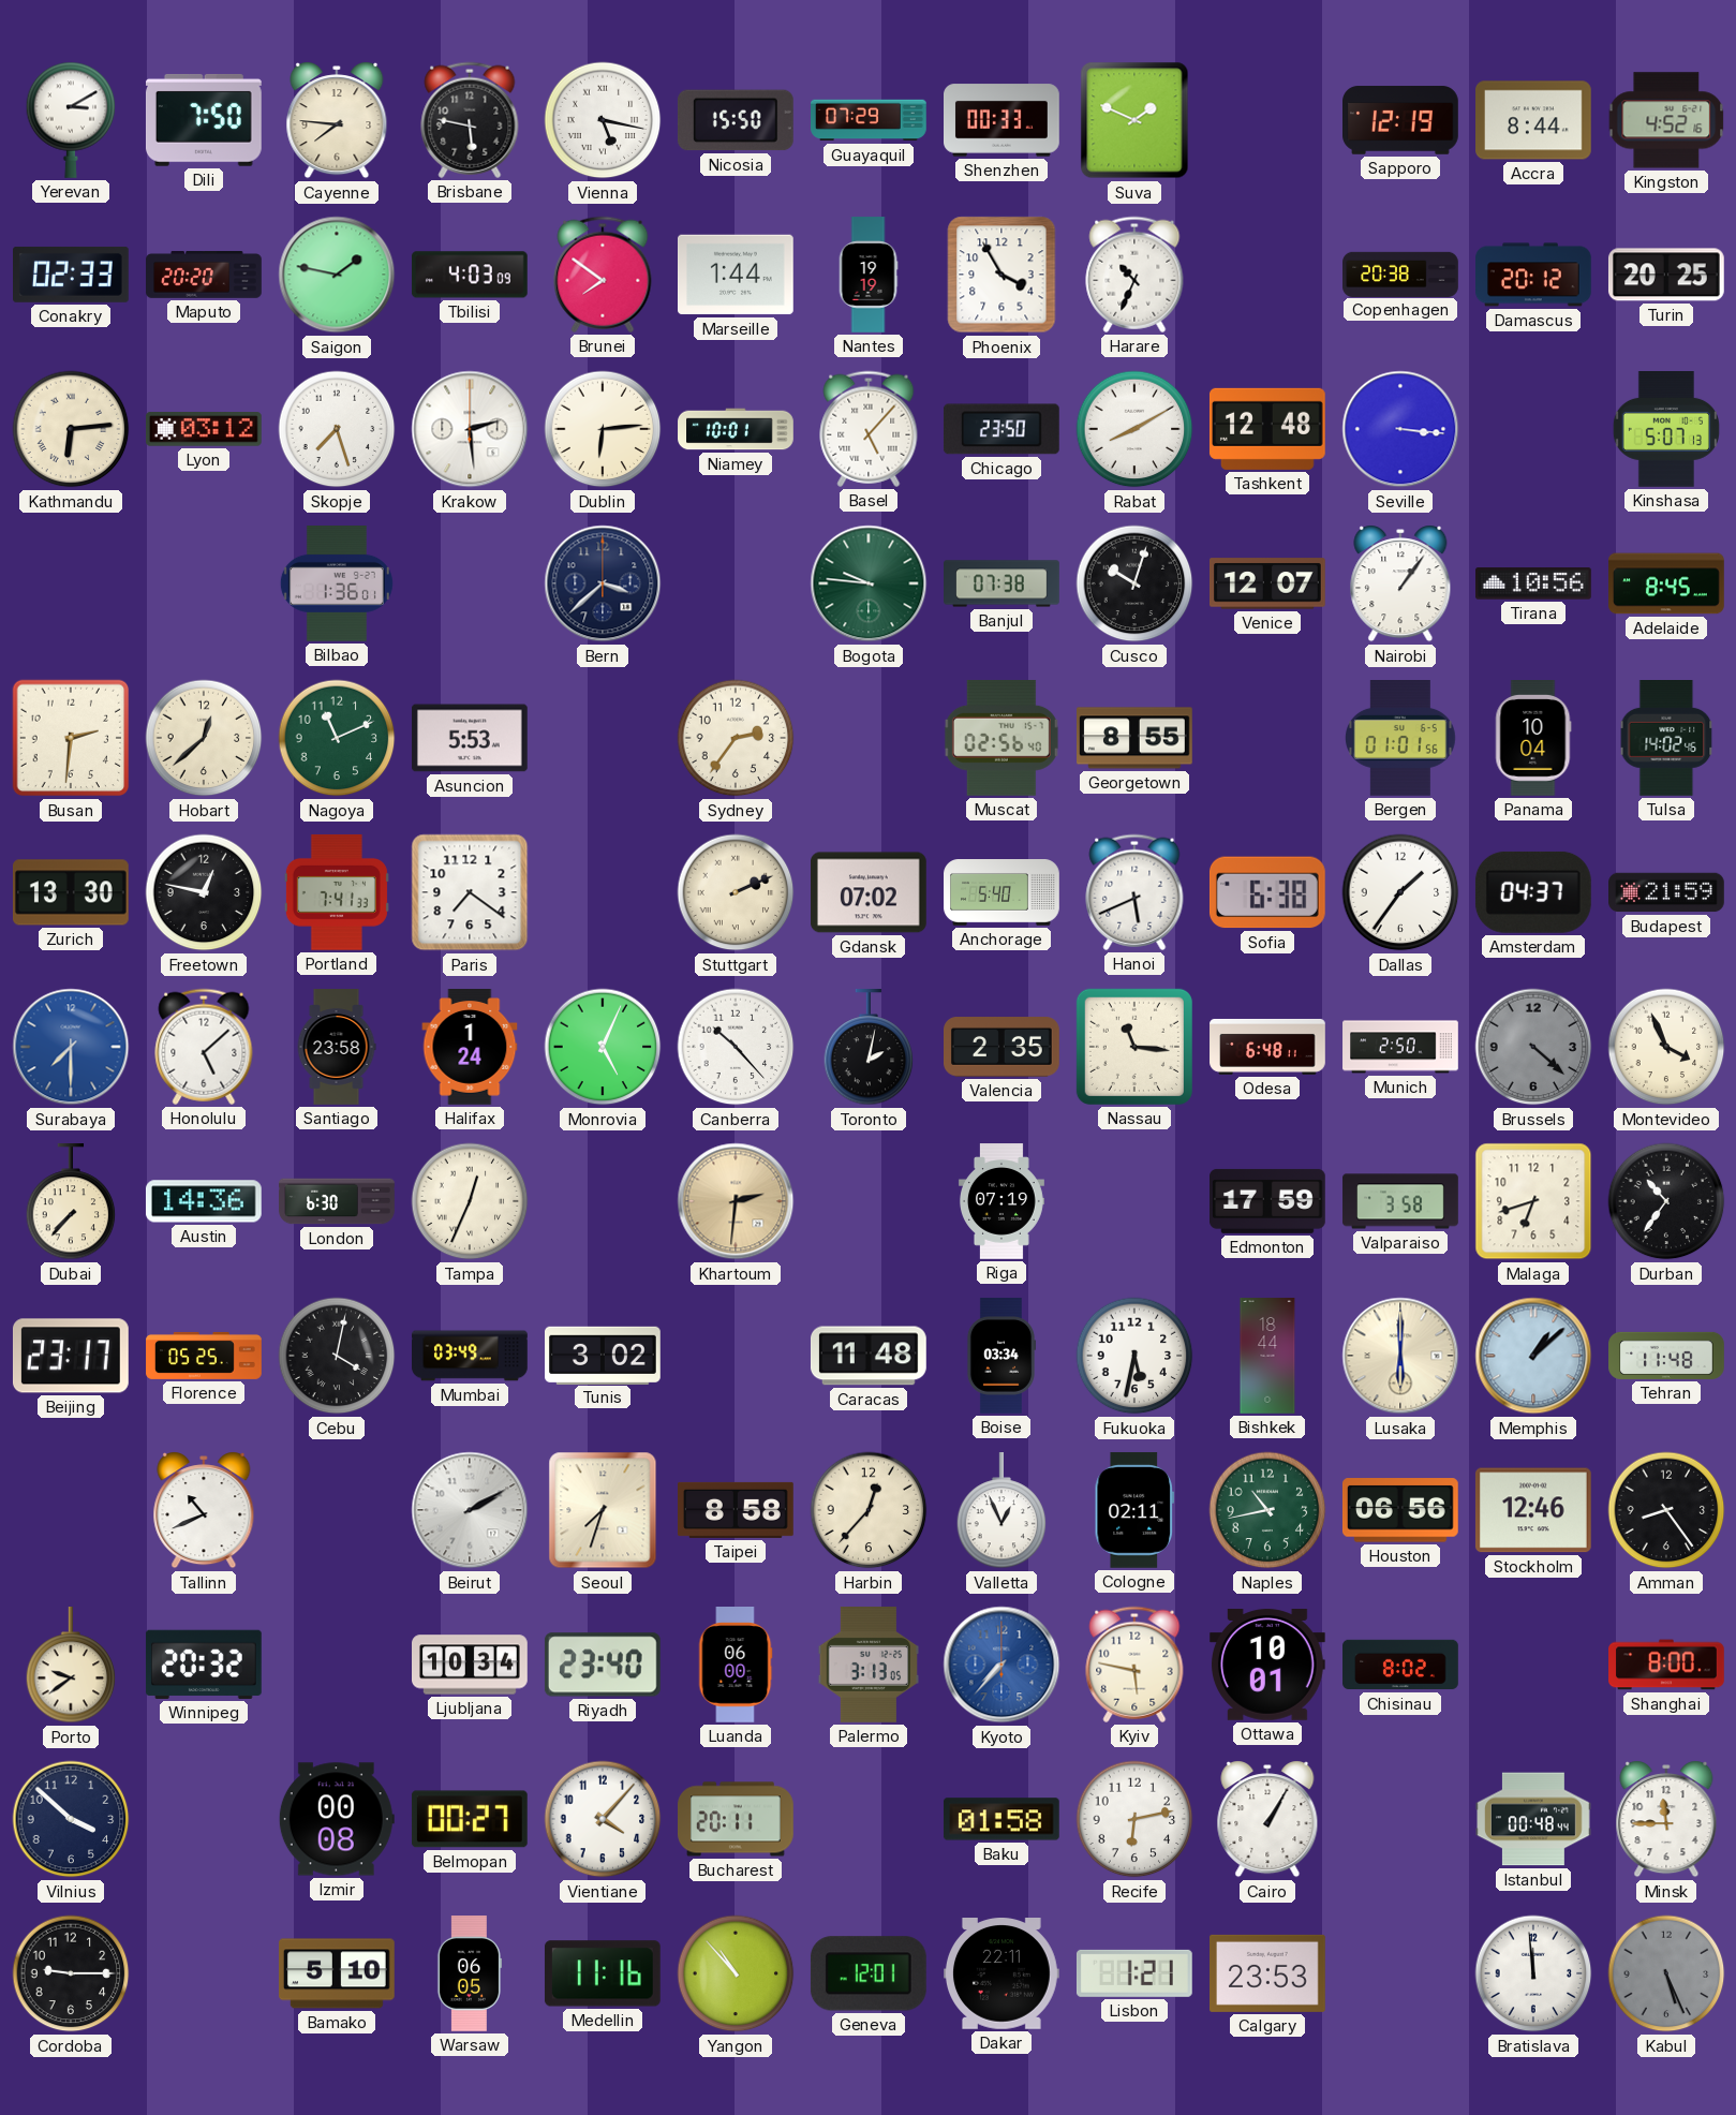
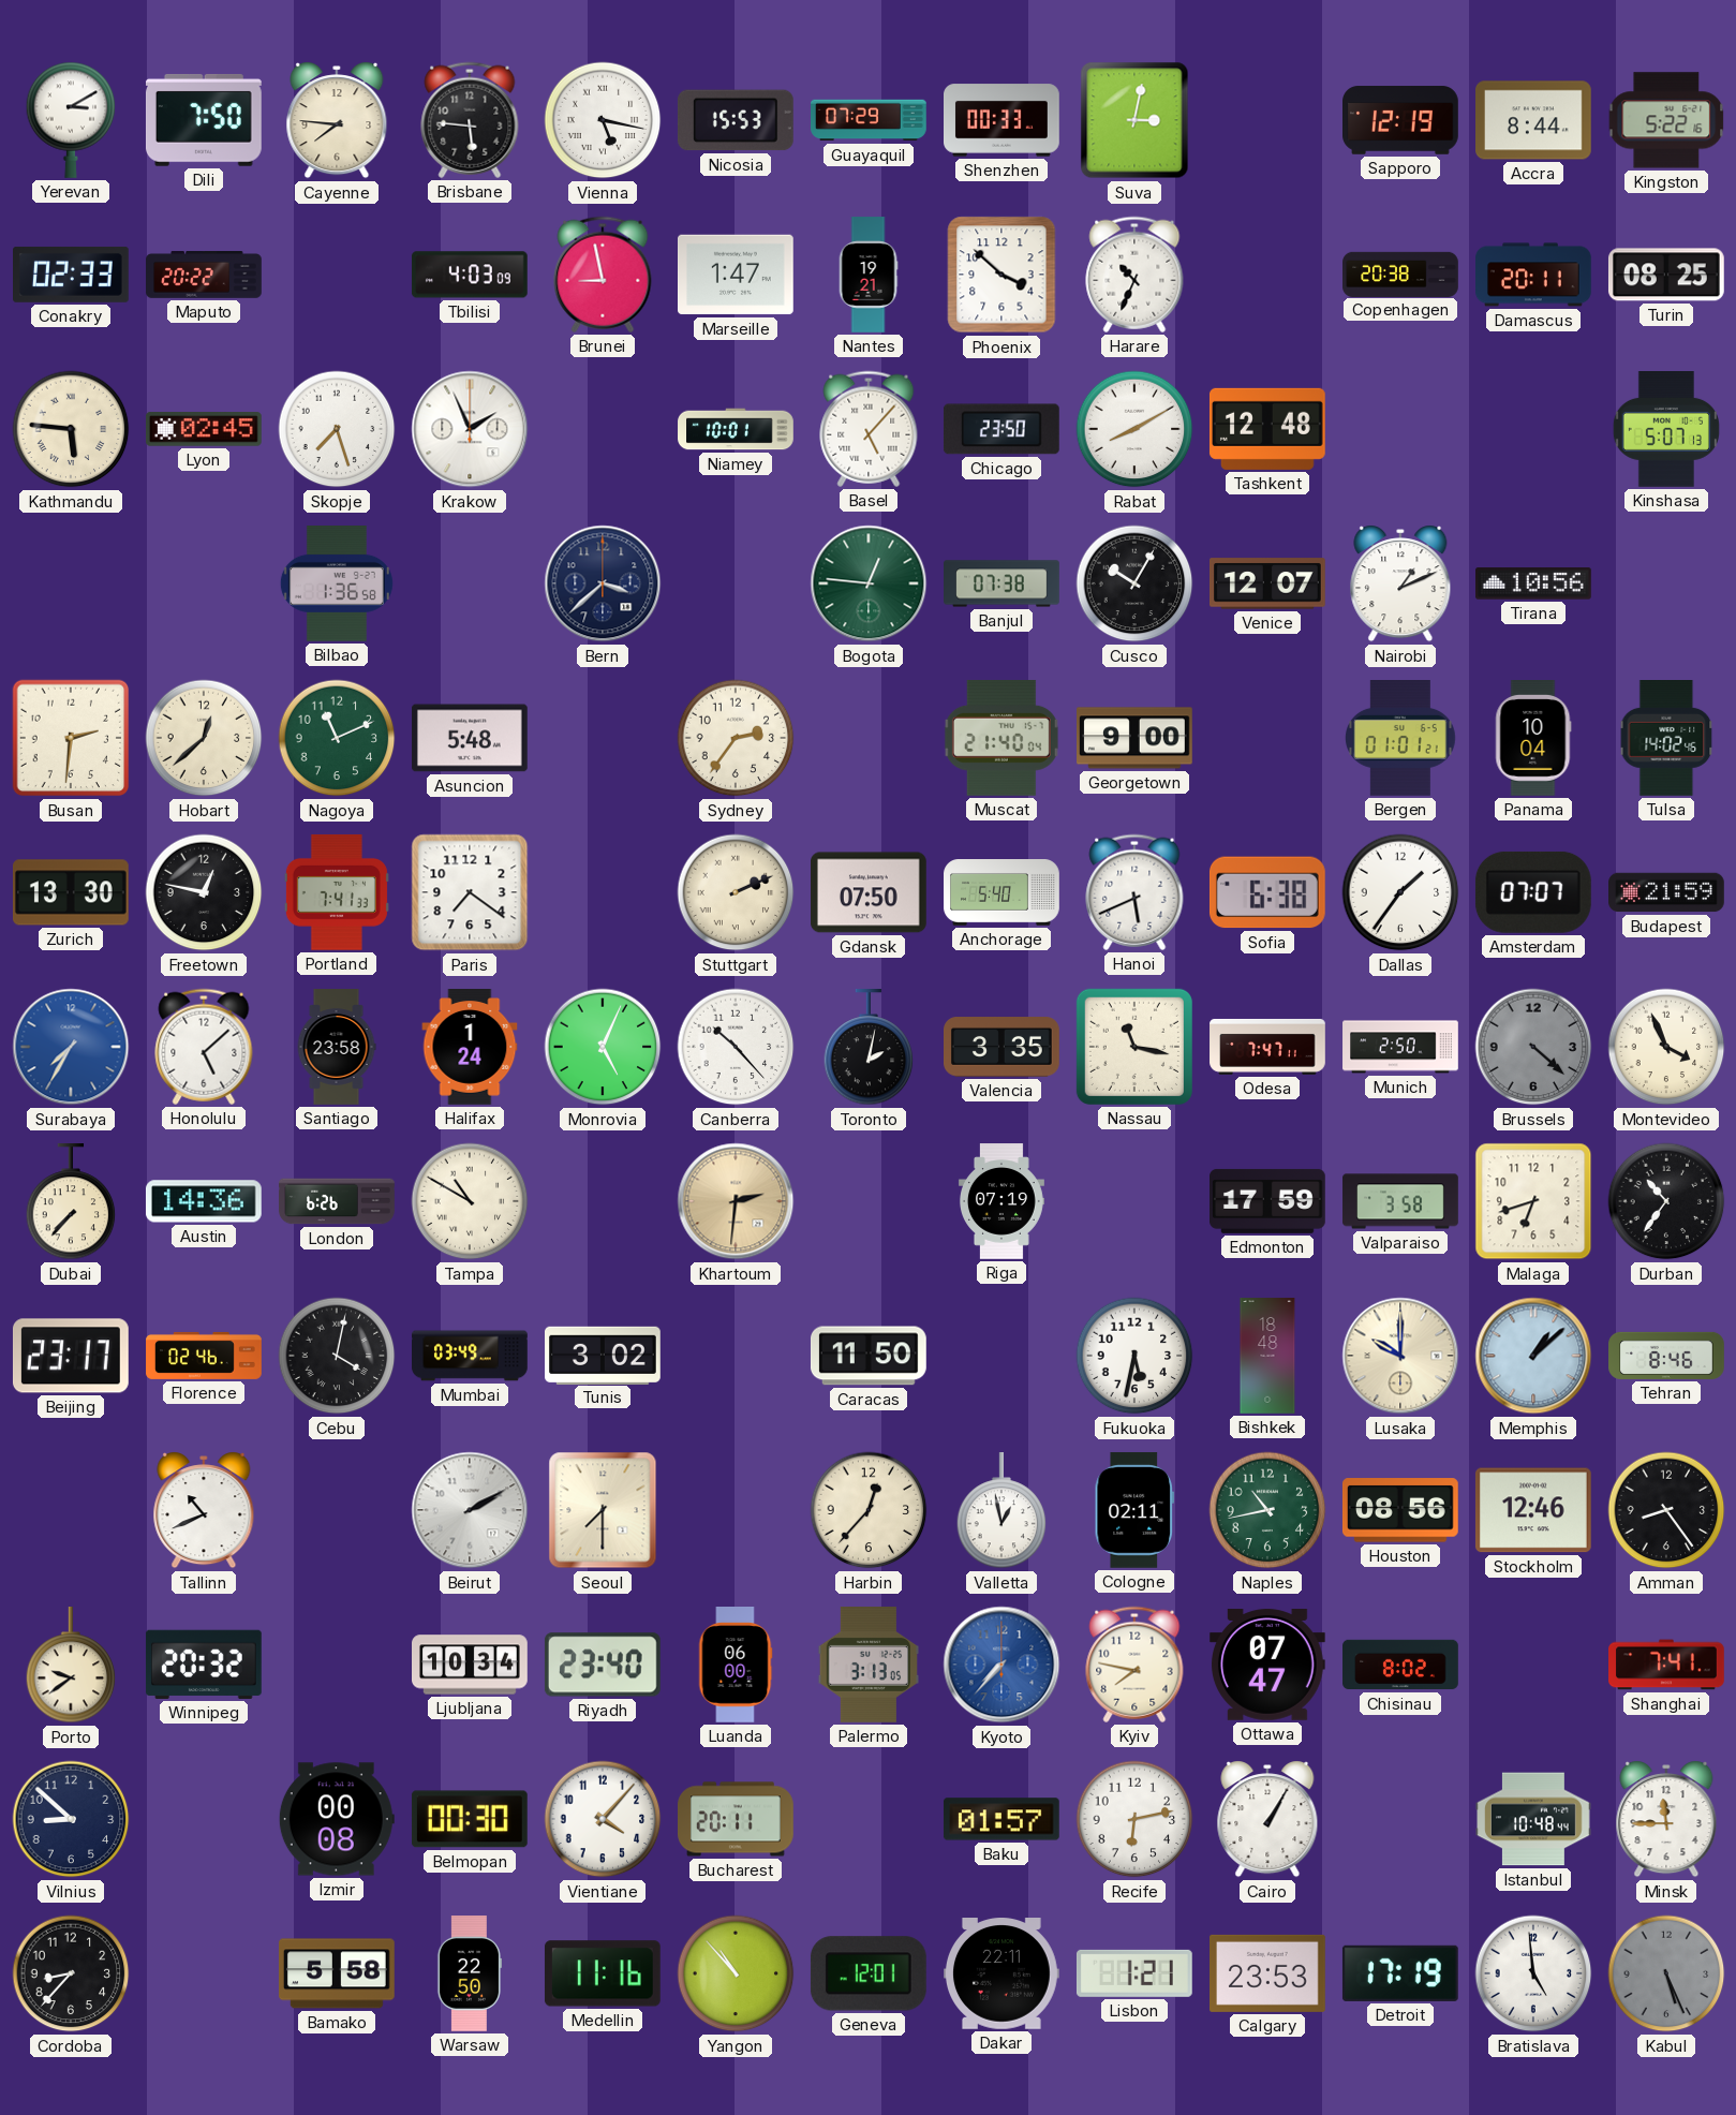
Brisbane: 5:47 -> 5:46
Nicosia: 15:50 -> 15:53
Suva: 1:49 -> 3:02
Kingston: 4:52 -> 5:22
Maputo: 20:20 -> 20:22
Saigon: 1:47 -> none
Brunei: 7:51 -> 8:58
Marseille: 1:44 -> 1:47
Nantes: 19:19 -> 19:21
Phoenix: 3:55 -> 3:52
Damascus: 20:12 -> 20:11
Turin: 20:25 -> 08:25
Kathmandu: 6:14 -> 5:46
Lyon: 03:12 -> 02:45
Krakow: 2:29 -> 1:56
Dublin: 6:14 -> none
Seville: 3:16 -> none
Bilbao: 1:36:01 -> 1:36:58
Bogota: 9:46 -> 12:46
Cusco: 10:03 -> 10:05
Nairobi: 1:06 -> 1:11
Adelaide: 8:45 -> none
Asuncion: 5:53 -> 5:48
Muscat: 02:56 -> 21:40
Georgetown: 8:55 -> 9:00
Bergen: 01:01:56 -> 01:01:21
Gdansk: 07:02 -> 07:50
Amsterdam: 04:37 -> 07:07
Surabaya: 7:30 -> 7:35
Valencia: 2:35 -> 3:35
Nassau: 11:16 -> 11:17
Odesa: 6:48 -> 7:47
London: 6:30 -> 6:26
Tampa: 12:34 -> 10:50
Florence: 05:25 -> 02:46
Caracas: 11:48 -> 11:50
Boise: 03:34 -> none
Bishkek: 18:44 -> 18:48
Lusaka: 6:00 -> 10:00
Tehran: 11:48 -> 8:46
Seoul: 7:33 -> 7:30
Taipei: 8:58 -> none
Valletta: 12:56 -> 12:58
Houston: 06:56 -> 08:56
Kyiv: 5:47 -> 7:47
Ottawa: 10:01 -> 07:47
Shanghai: 8:00 -> 7:41
Vilnius: 3:52 -> 8:52
Belmopan: 00:27 -> 00:30
Baku: 01:58 -> 01:57
Istanbul: 00:48 -> 10:48
Cordoba: 9:15 -> 8:37
Bamako: 5:10 -> 5:58
Warsaw: 06:05 -> 22:50
Detroit: none -> 17:19
Bratislava: 11:59 -> 4:59
